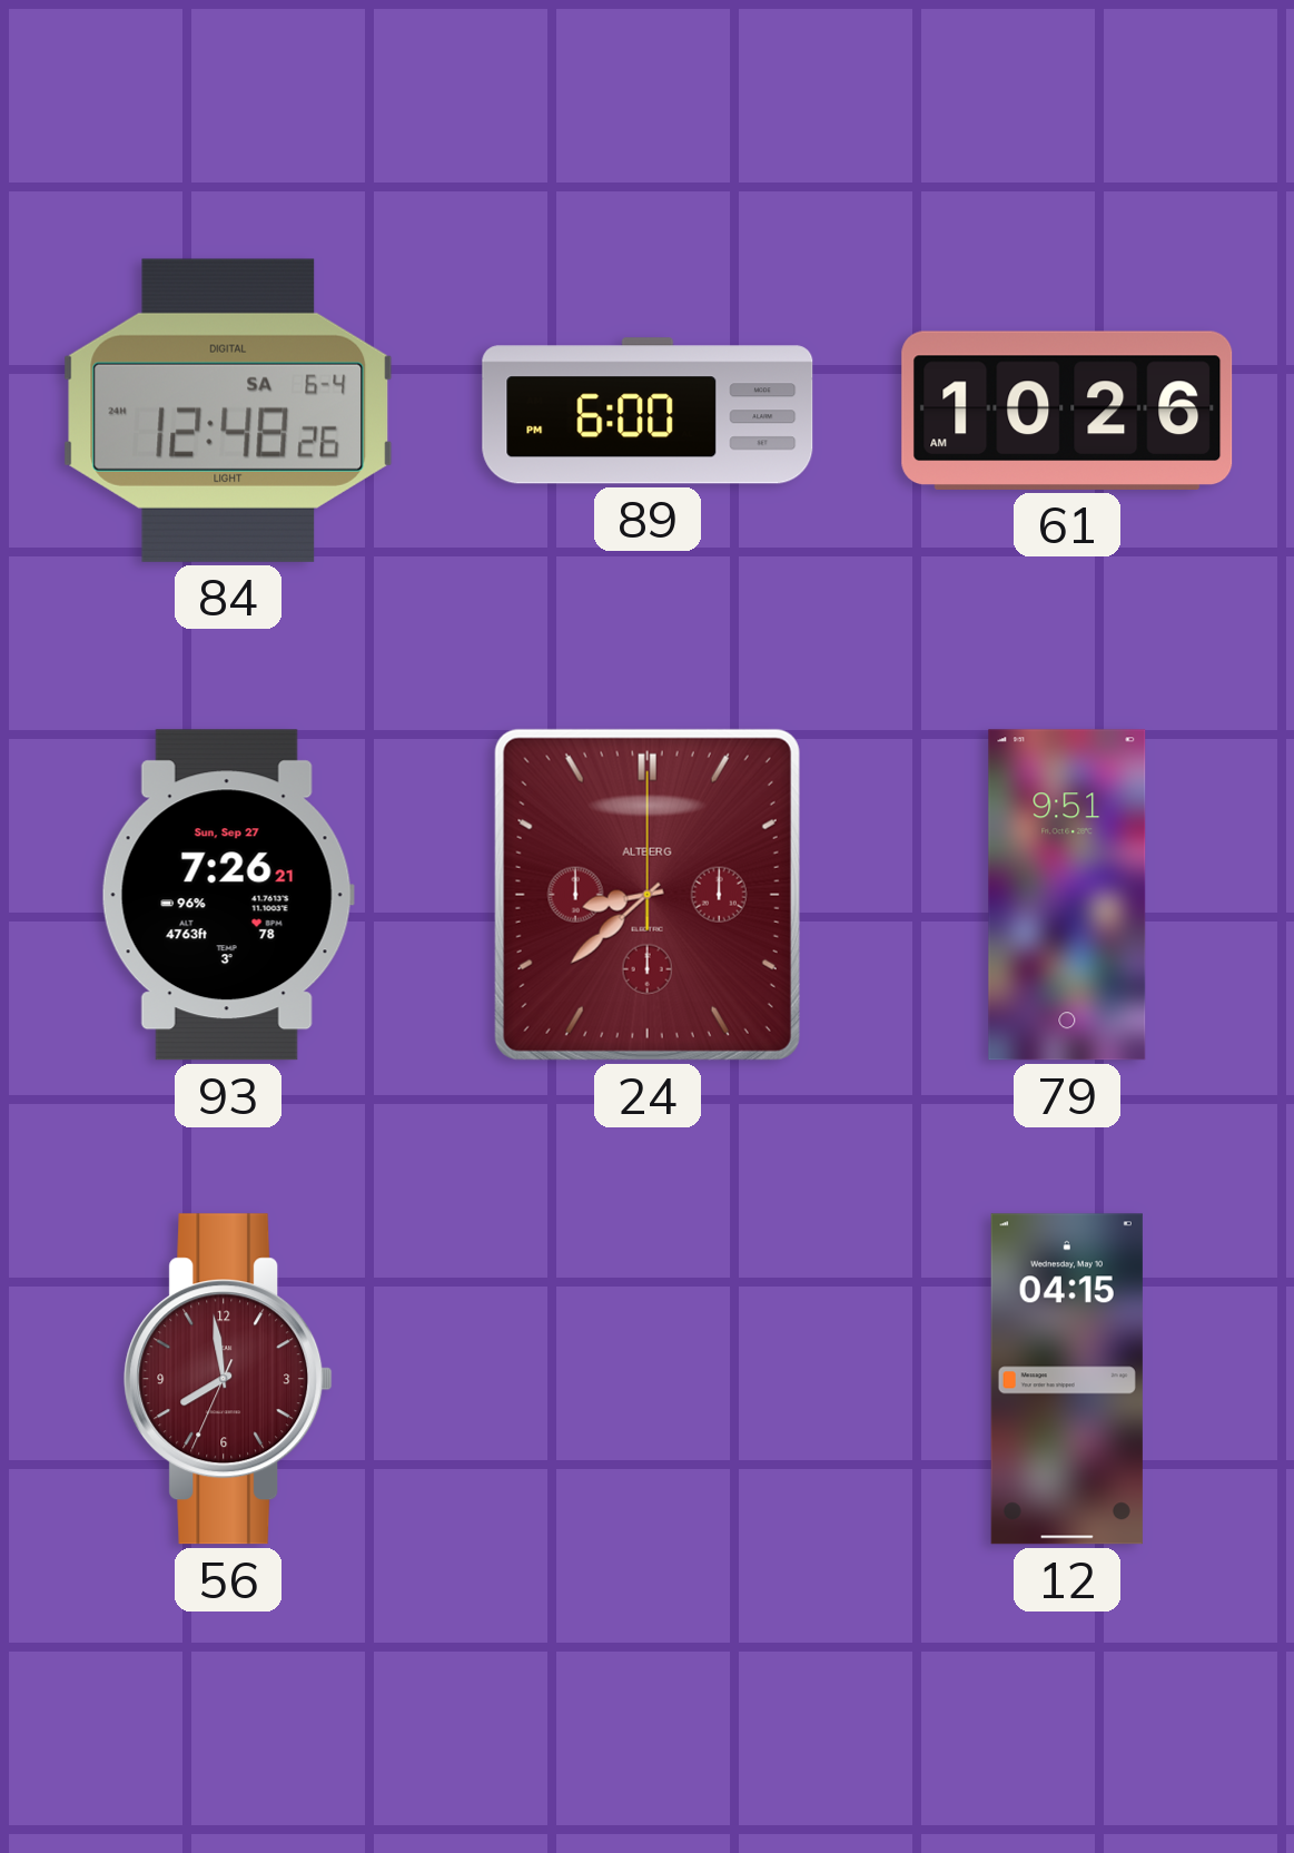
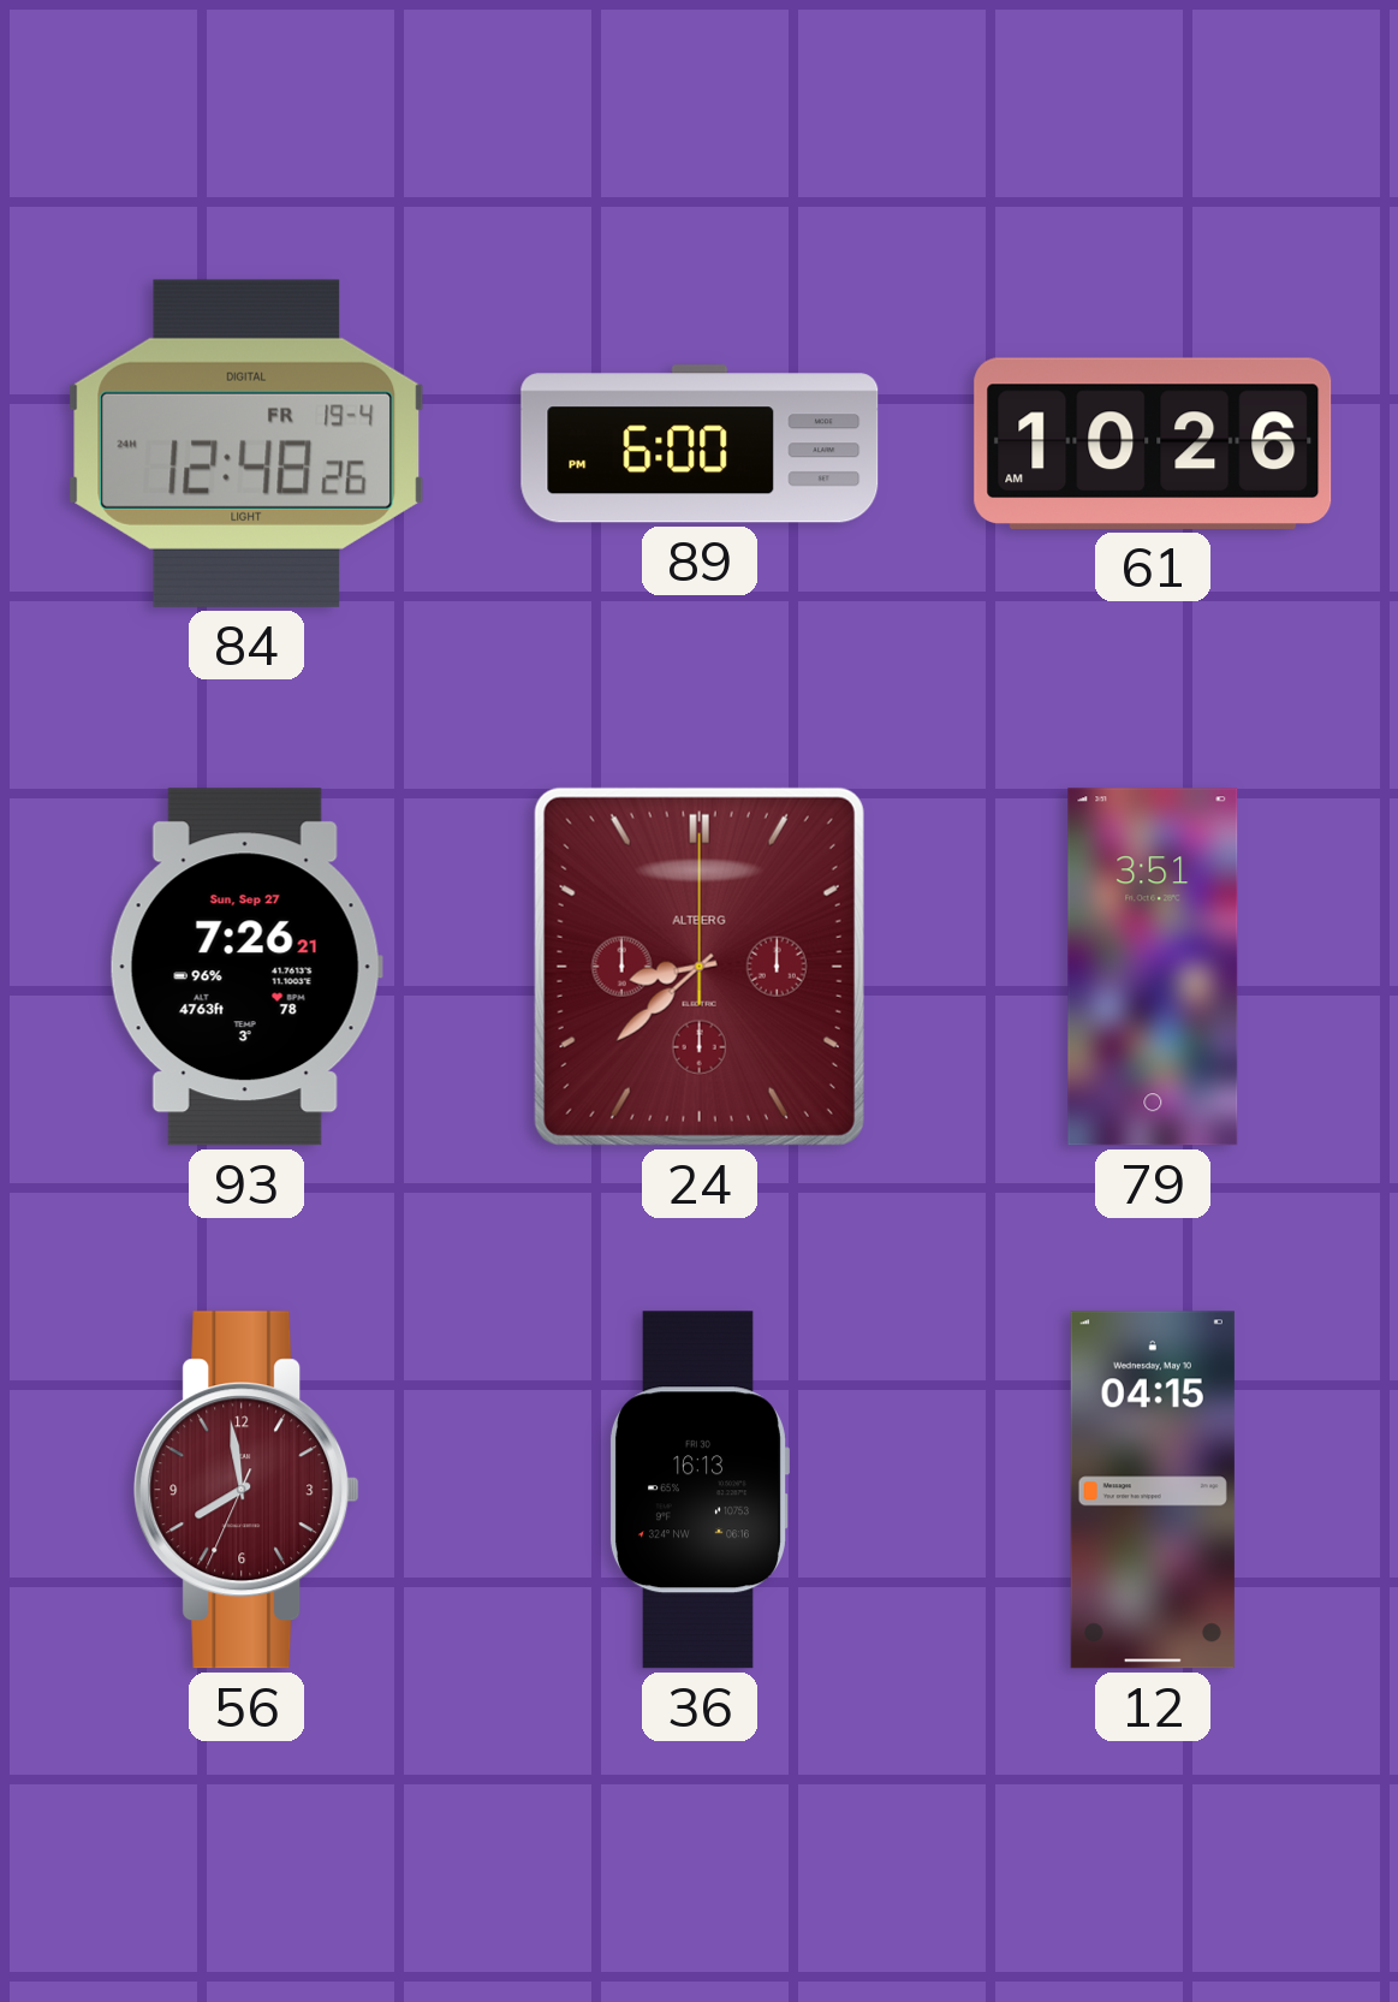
84 date: SA 6-4 -> FR 19-4
79: 9:51 -> 3:51
36: none -> 16:13
